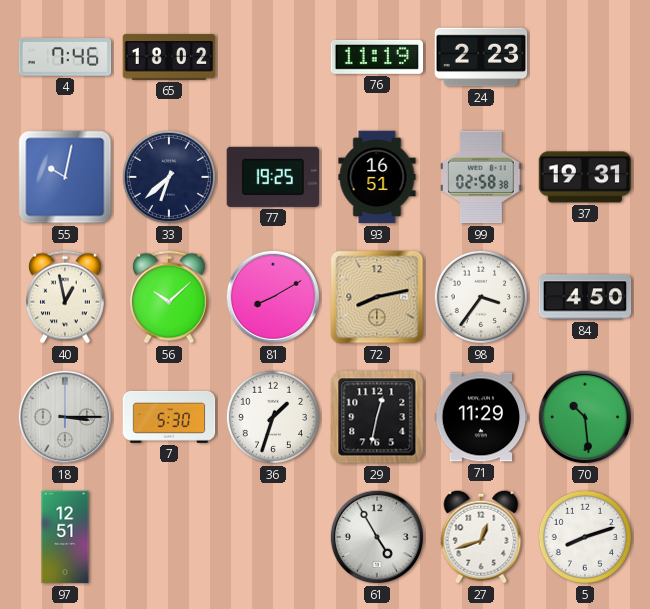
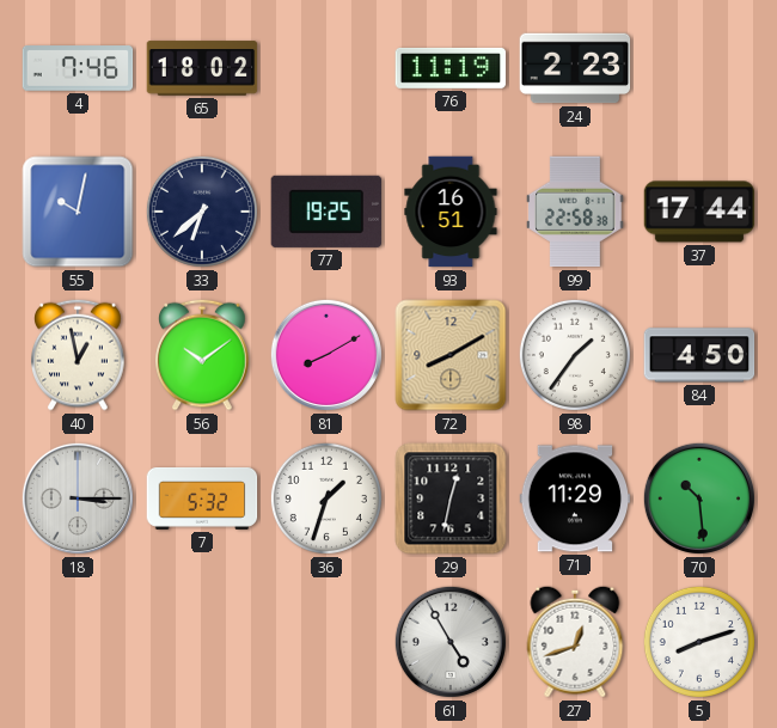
99: 02:58 -> 22:58
37: 19:31 -> 17:44
56: 10:08 -> 10:09
72: 8:13 -> 8:10
98: 3:36 -> 1:36
7: 5:30 -> 5:32
97: 12:51 -> none
